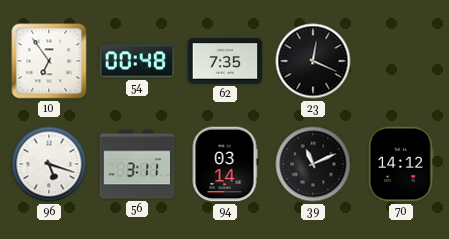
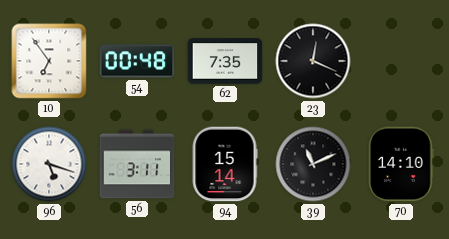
94: 03:14 -> 15:14
70: 14:12 -> 14:10
